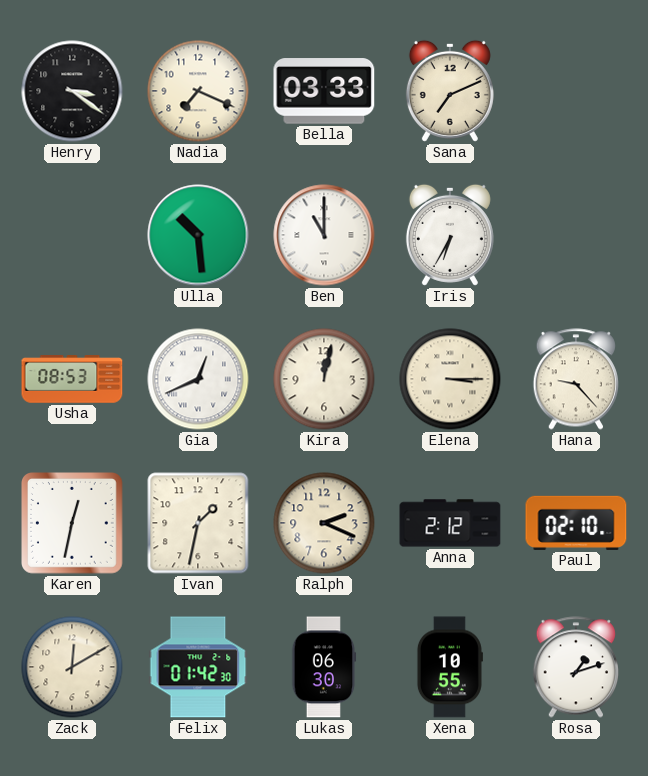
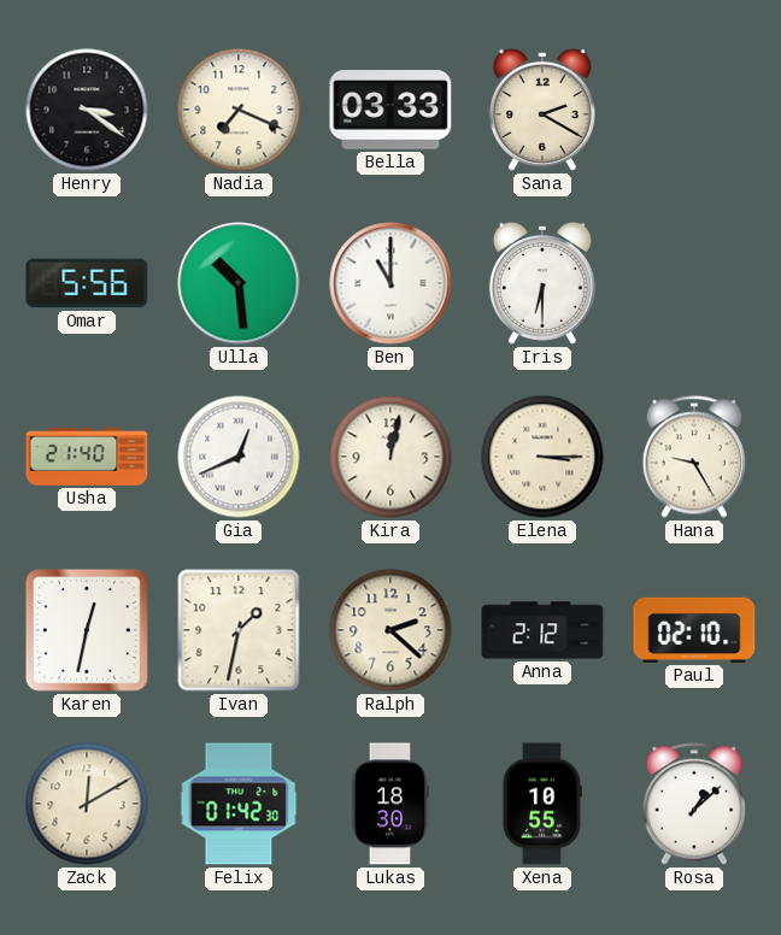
Sana: 7:11 -> 2:20
Omar: none -> 5:56
Iris: 6:35 -> 6:30
Usha: 08:53 -> 21:40
Hana: 9:23 -> 9:25
Ralph: 2:19 -> 2:22
Lukas: 06:30 -> 18:30
Rosa: 1:12 -> 1:08
